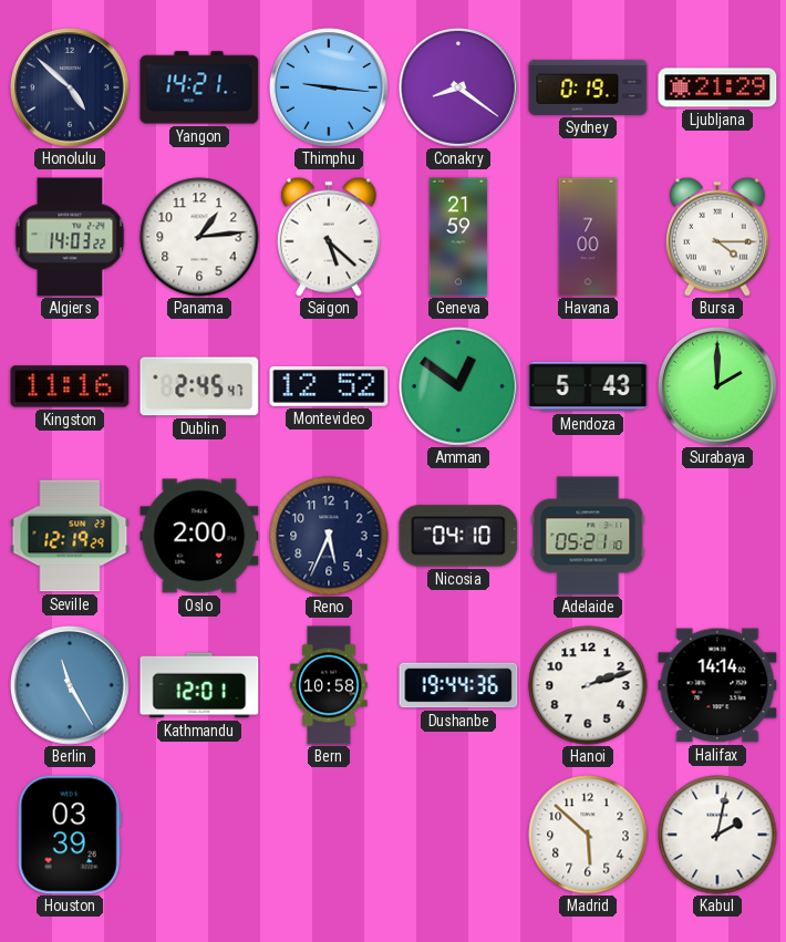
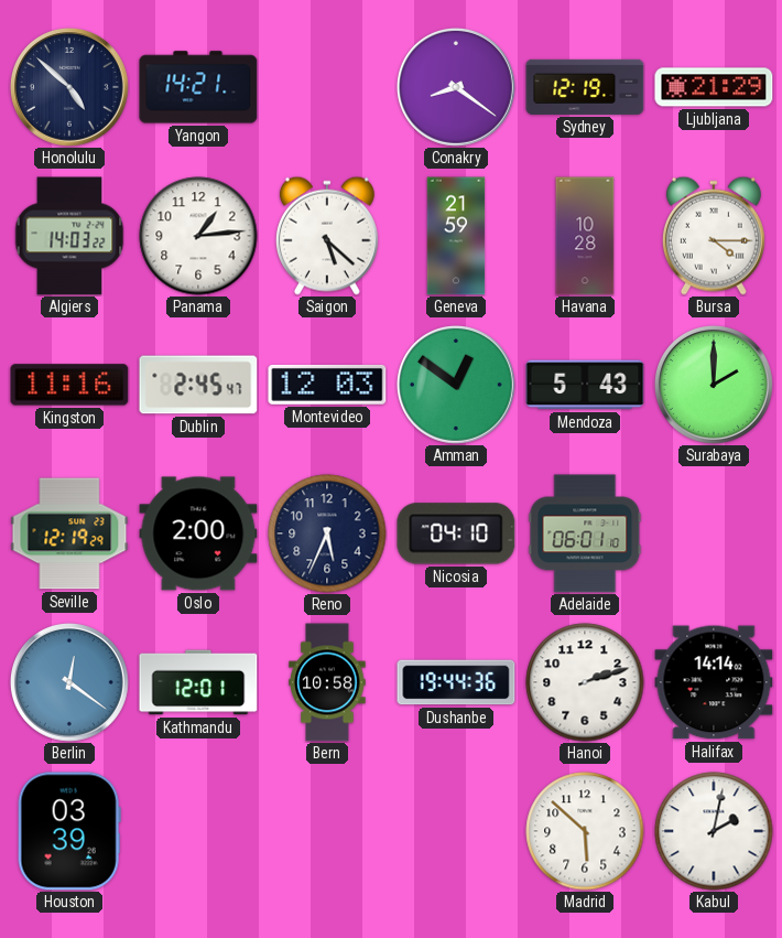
Thimphu: 9:16 -> none
Sydney: 0:19 -> 12:19
Havana: 7:00 -> 10:28
Montevideo: 12:52 -> 12:03
Adelaide: 05:21 -> 06:01
Berlin: 11:25 -> 12:21
